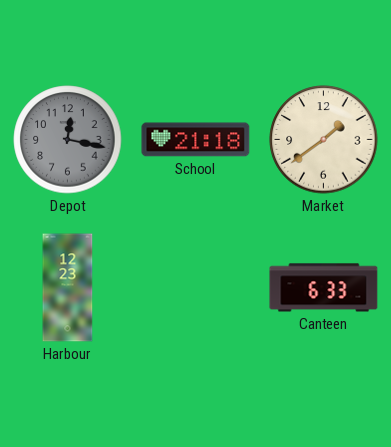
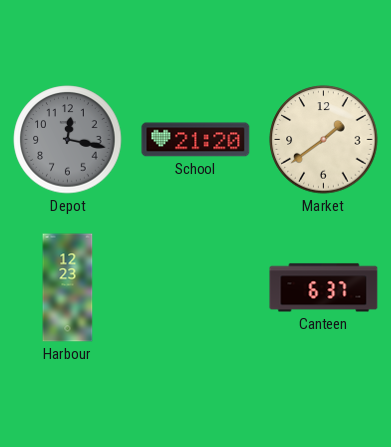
School: 21:18 -> 21:20
Canteen: 6:33 -> 6:37
